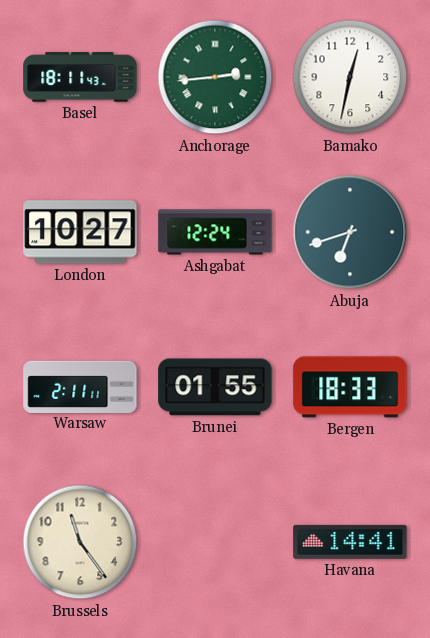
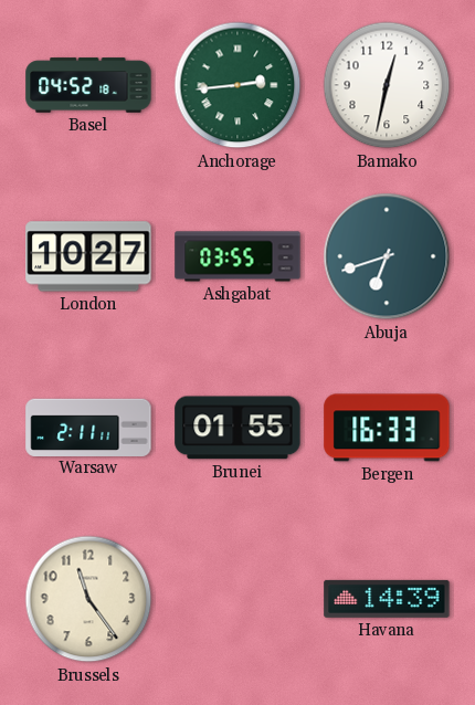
Basel: 18:11 -> 04:52
Ashgabat: 12:24 -> 03:55
Bergen: 18:33 -> 16:33
Havana: 14:41 -> 14:39
